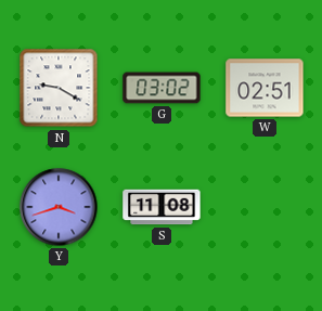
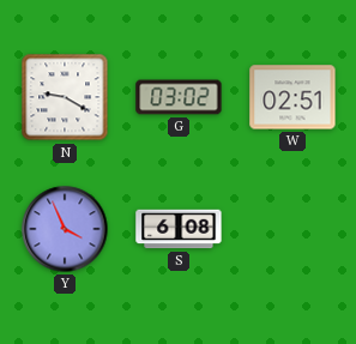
Y: 3:42 -> 3:56
S: 11:08 -> 6:08
